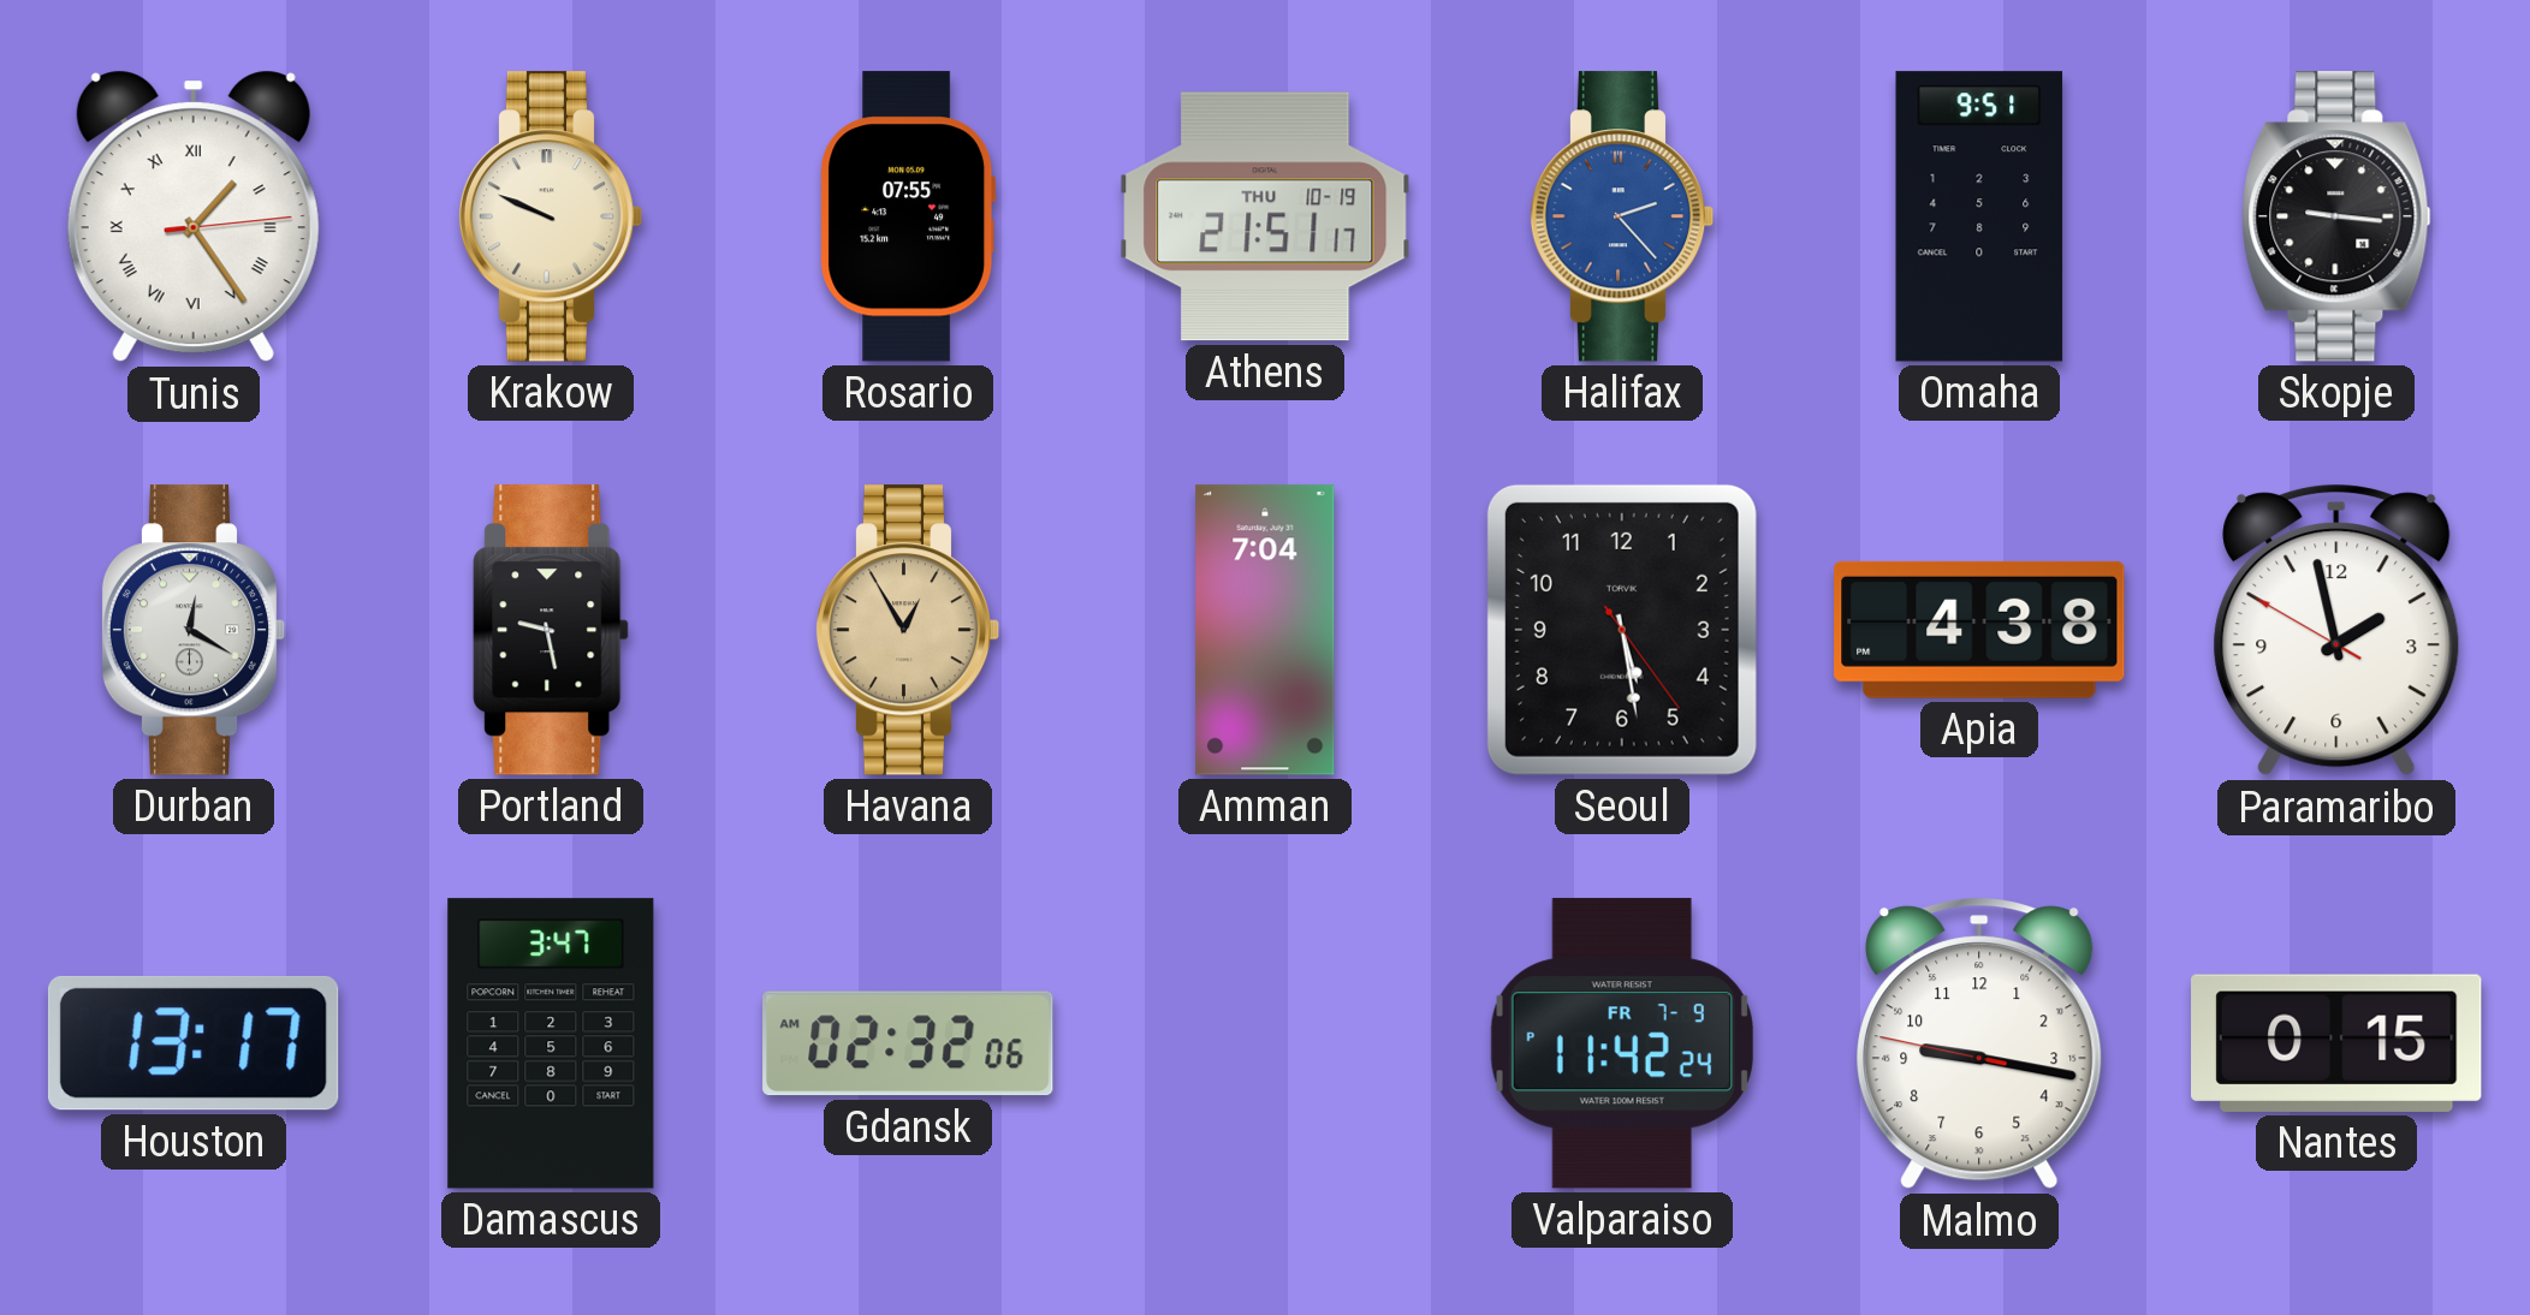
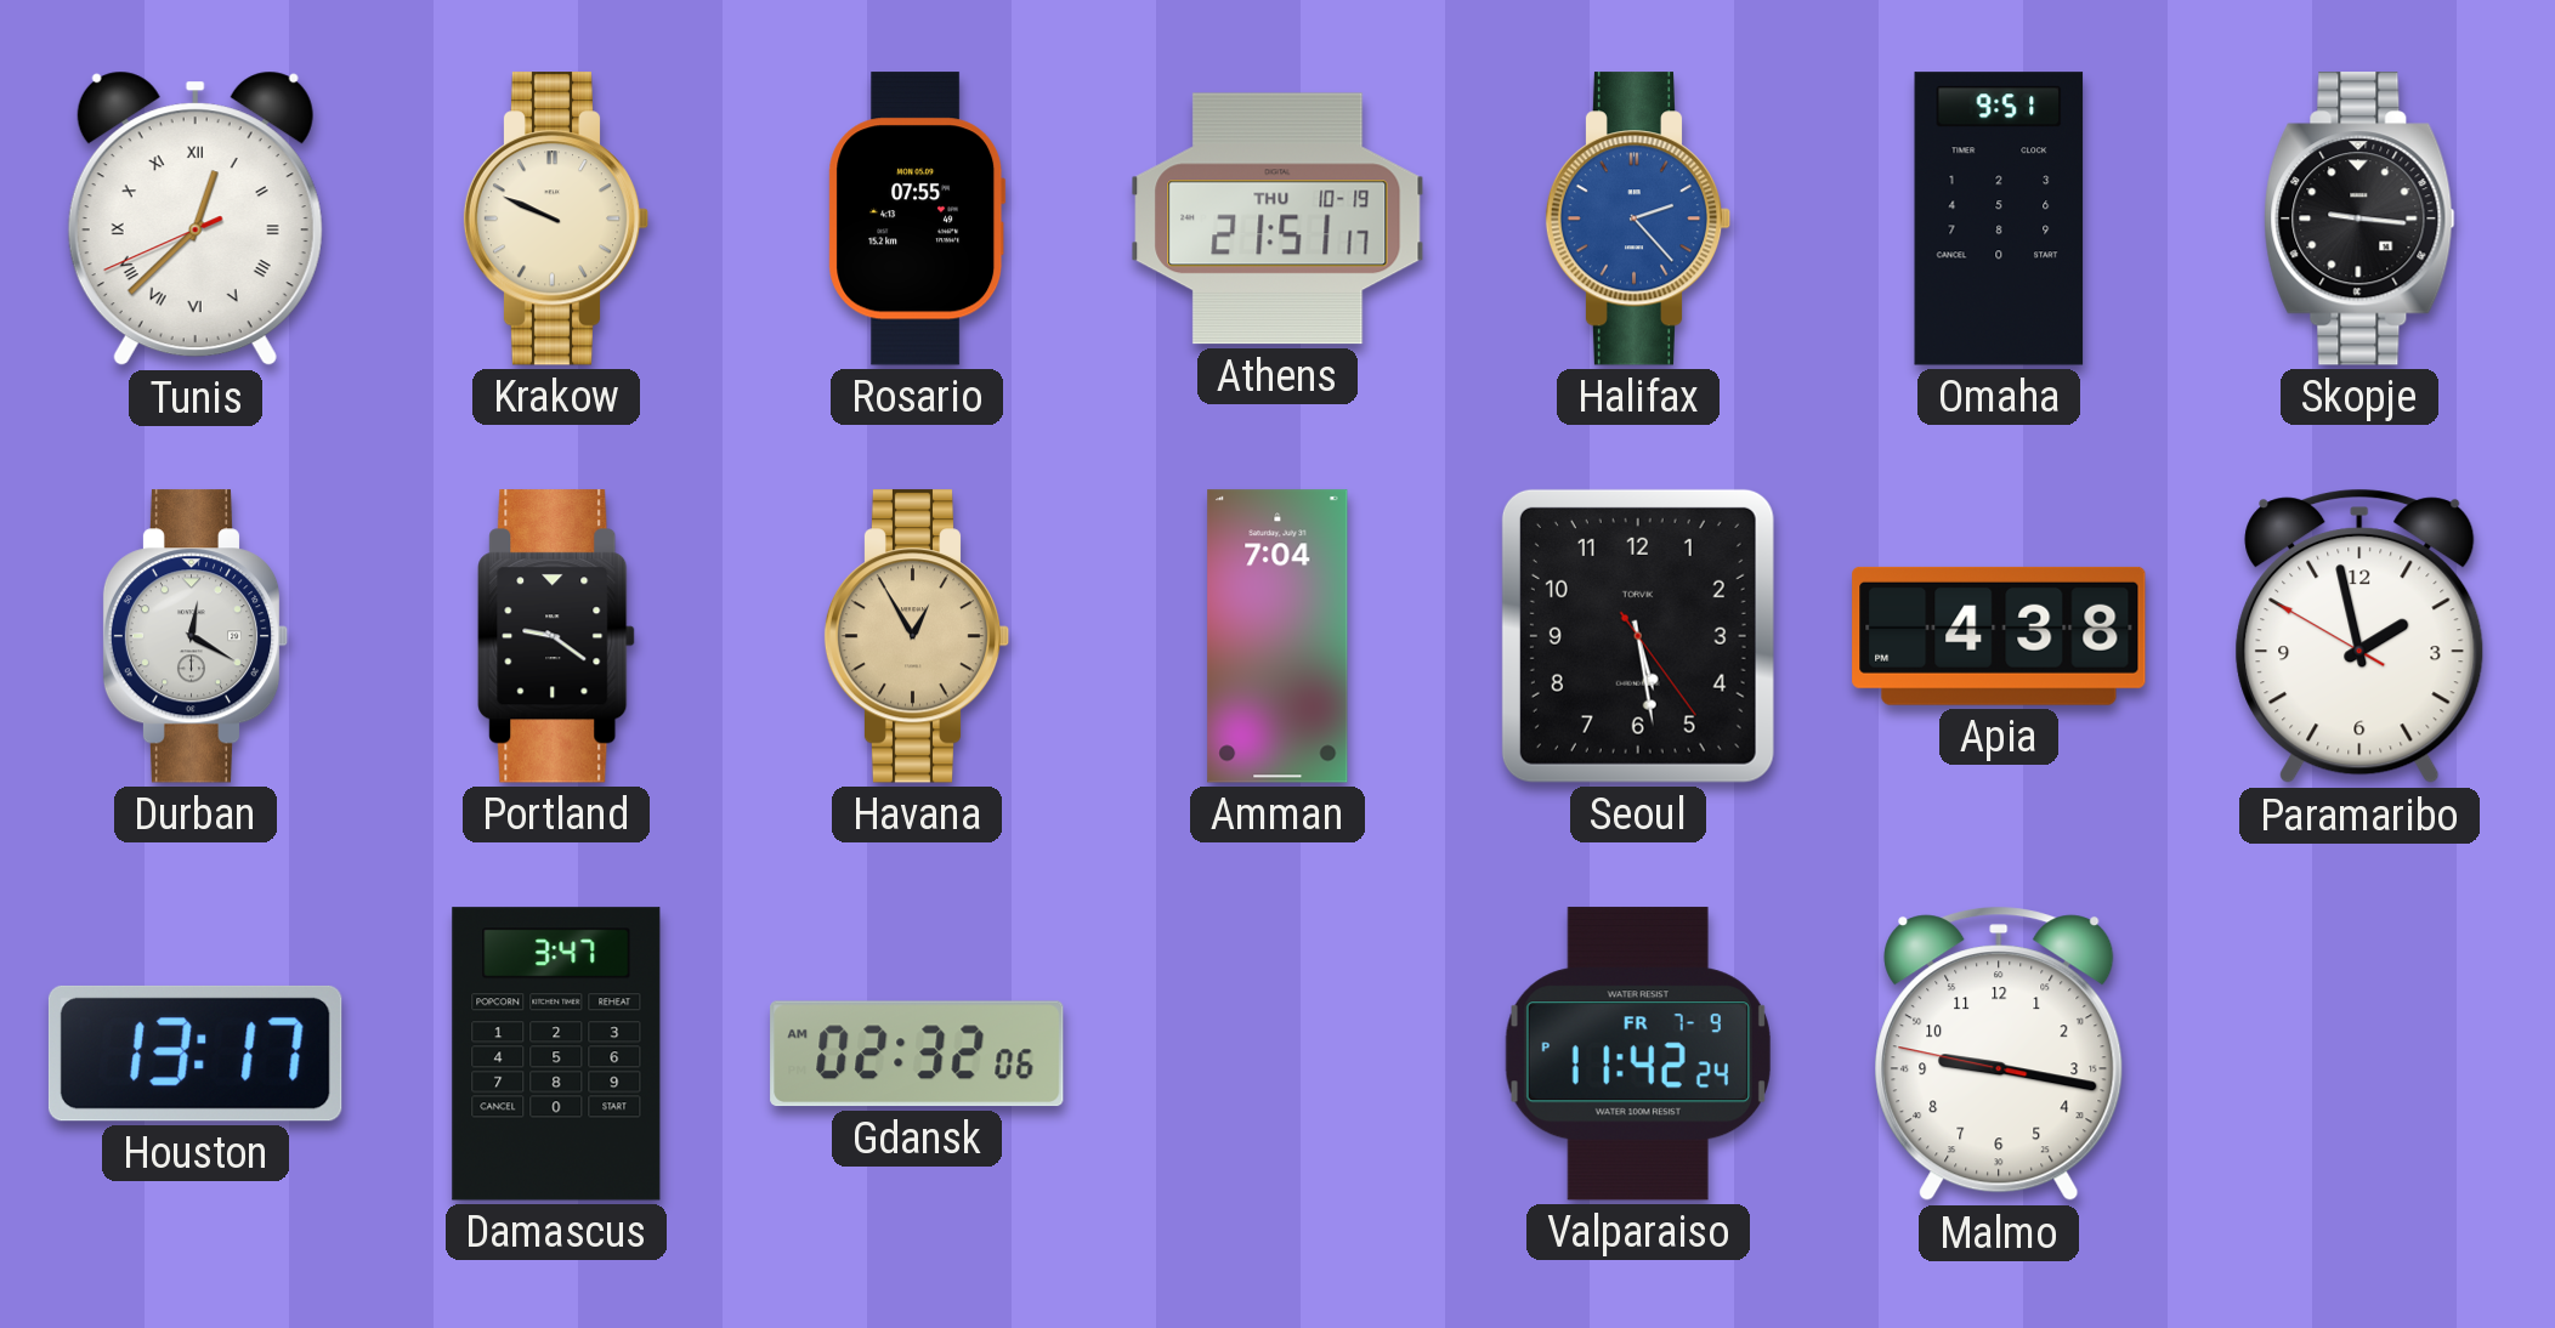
Tunis: 1:24 -> 12:37
Portland: 9:28 -> 9:21
Nantes: 0:15 -> none
